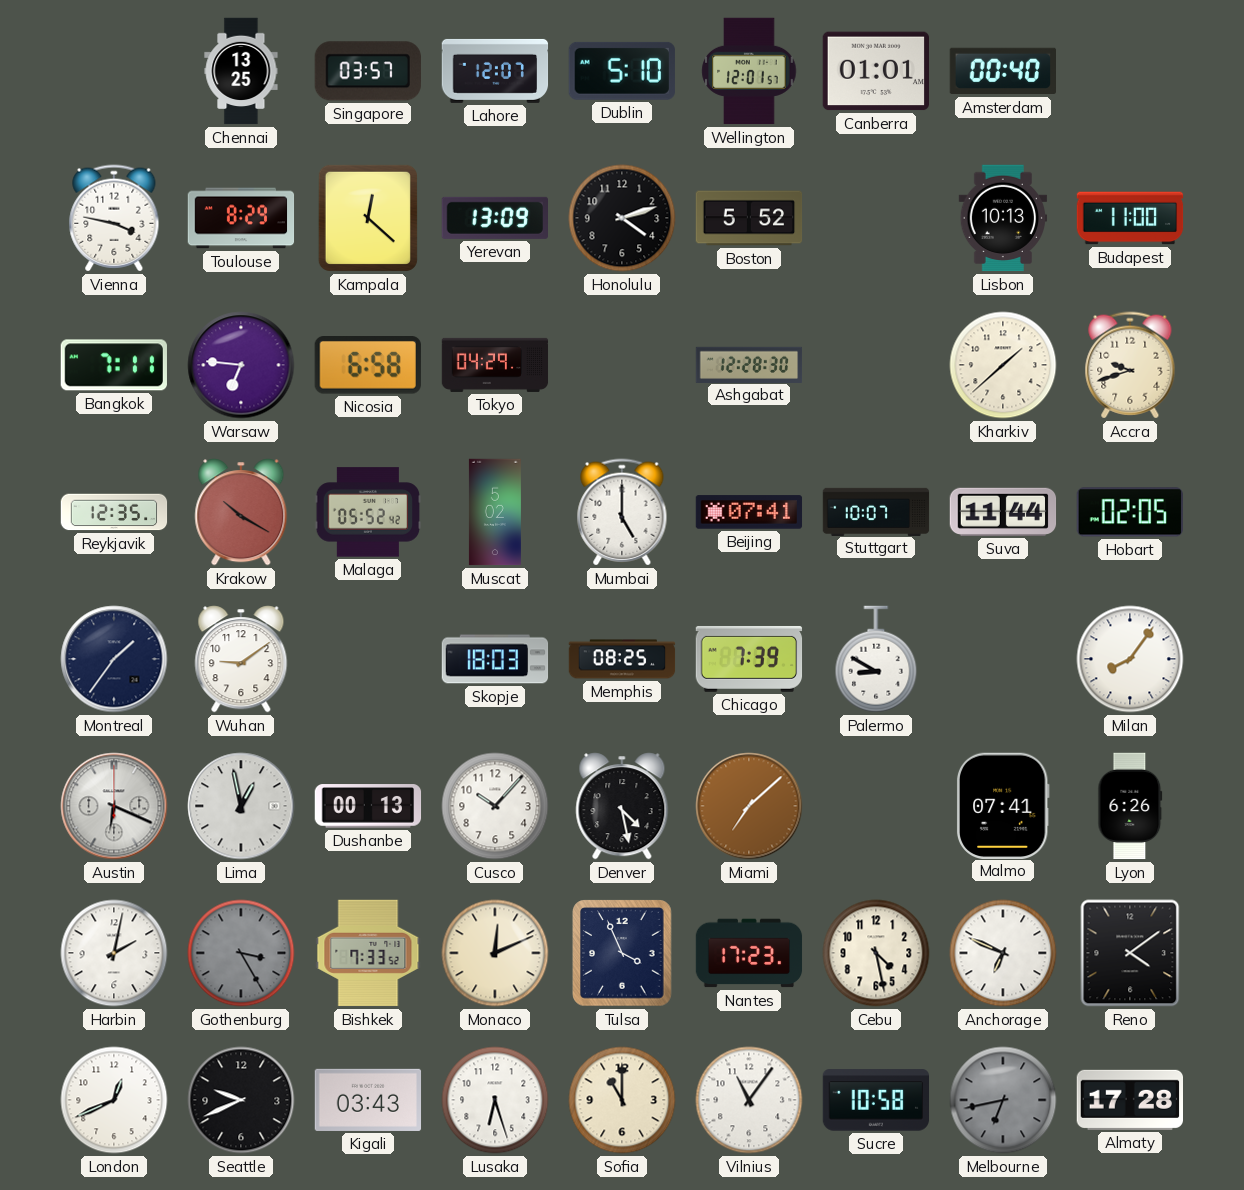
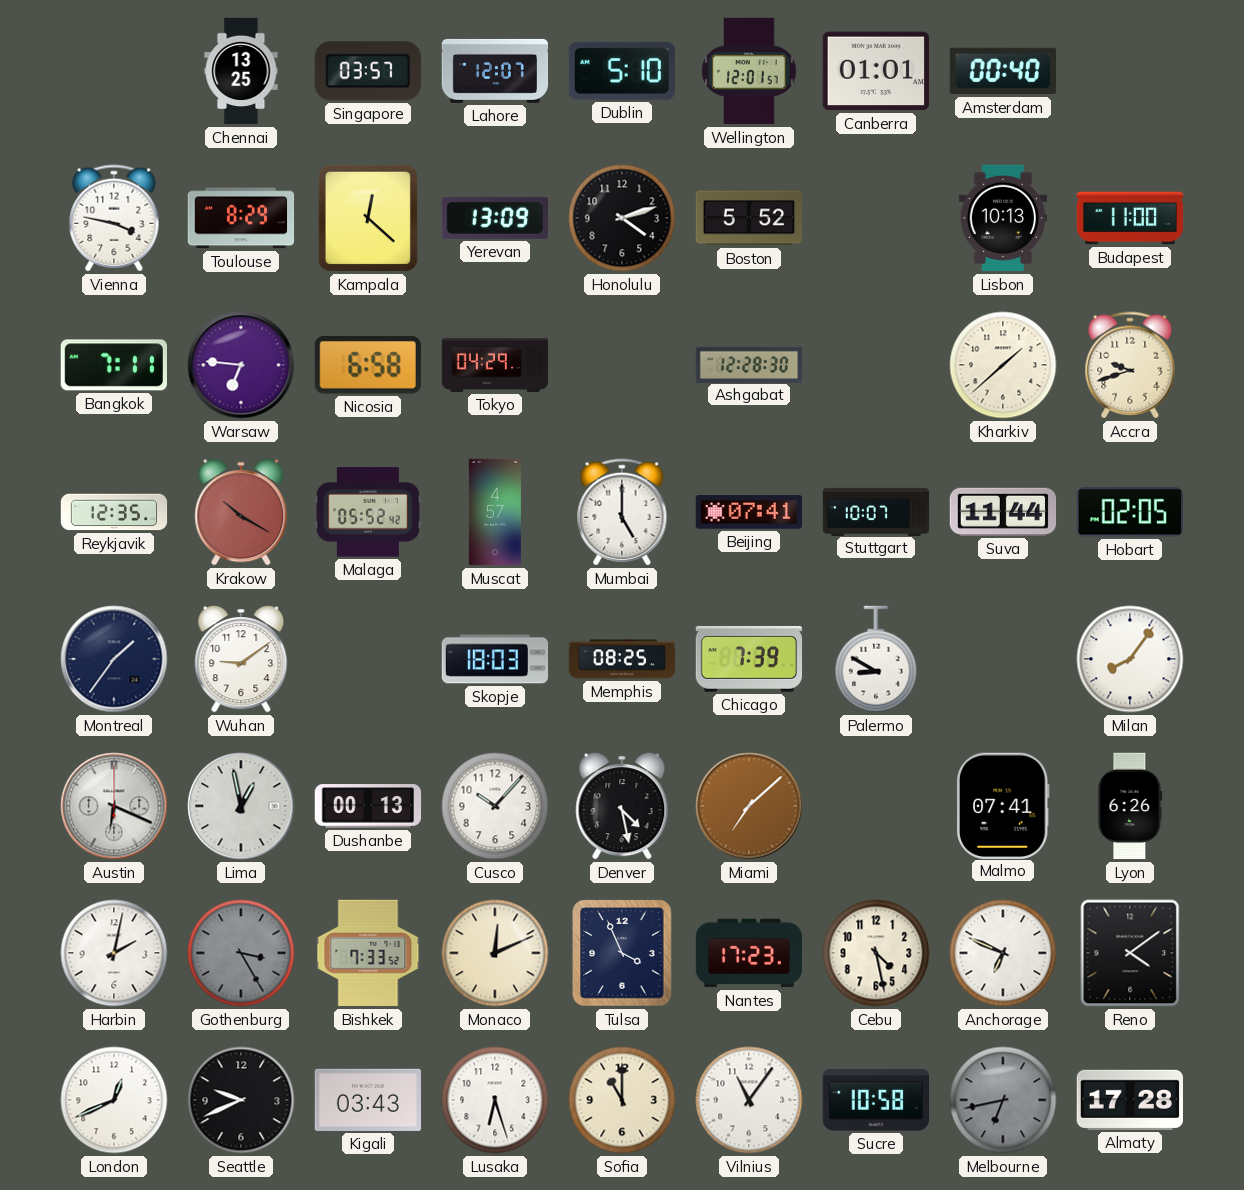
Muscat: 5:02 -> 4:57
